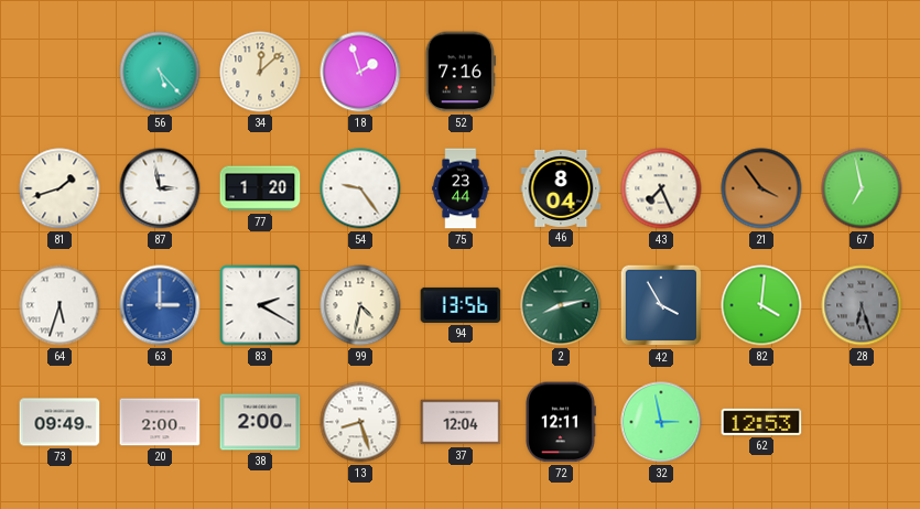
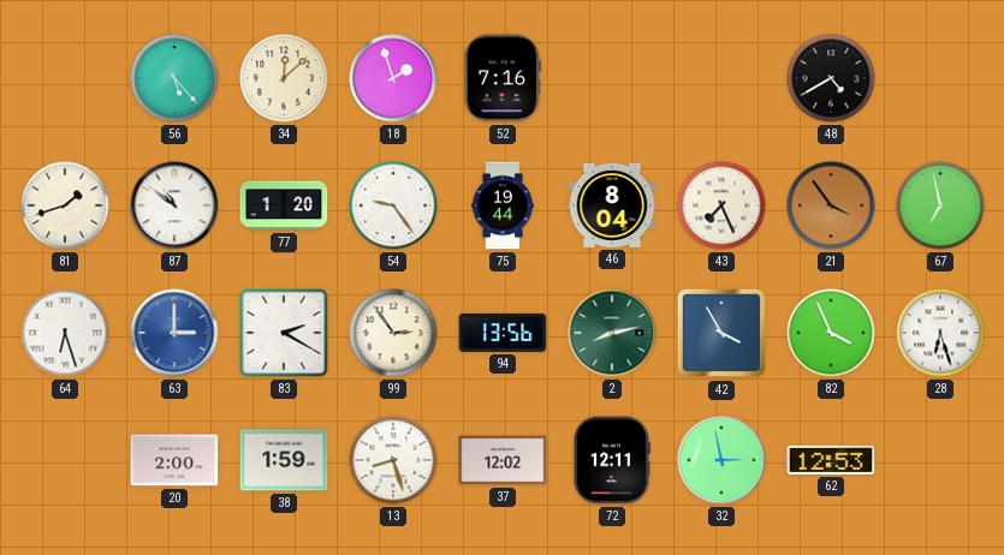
48: none -> 4:40
87: 2:58 -> 10:51
75: 23:44 -> 19:44
64: 5:33 -> 6:27
99: 4:32 -> 2:54
82: 4:01 -> 3:56
28 dial: grey -> white
73: 09:49 -> none
38: 2:00 -> 1:59
37: 12:04 -> 12:02
